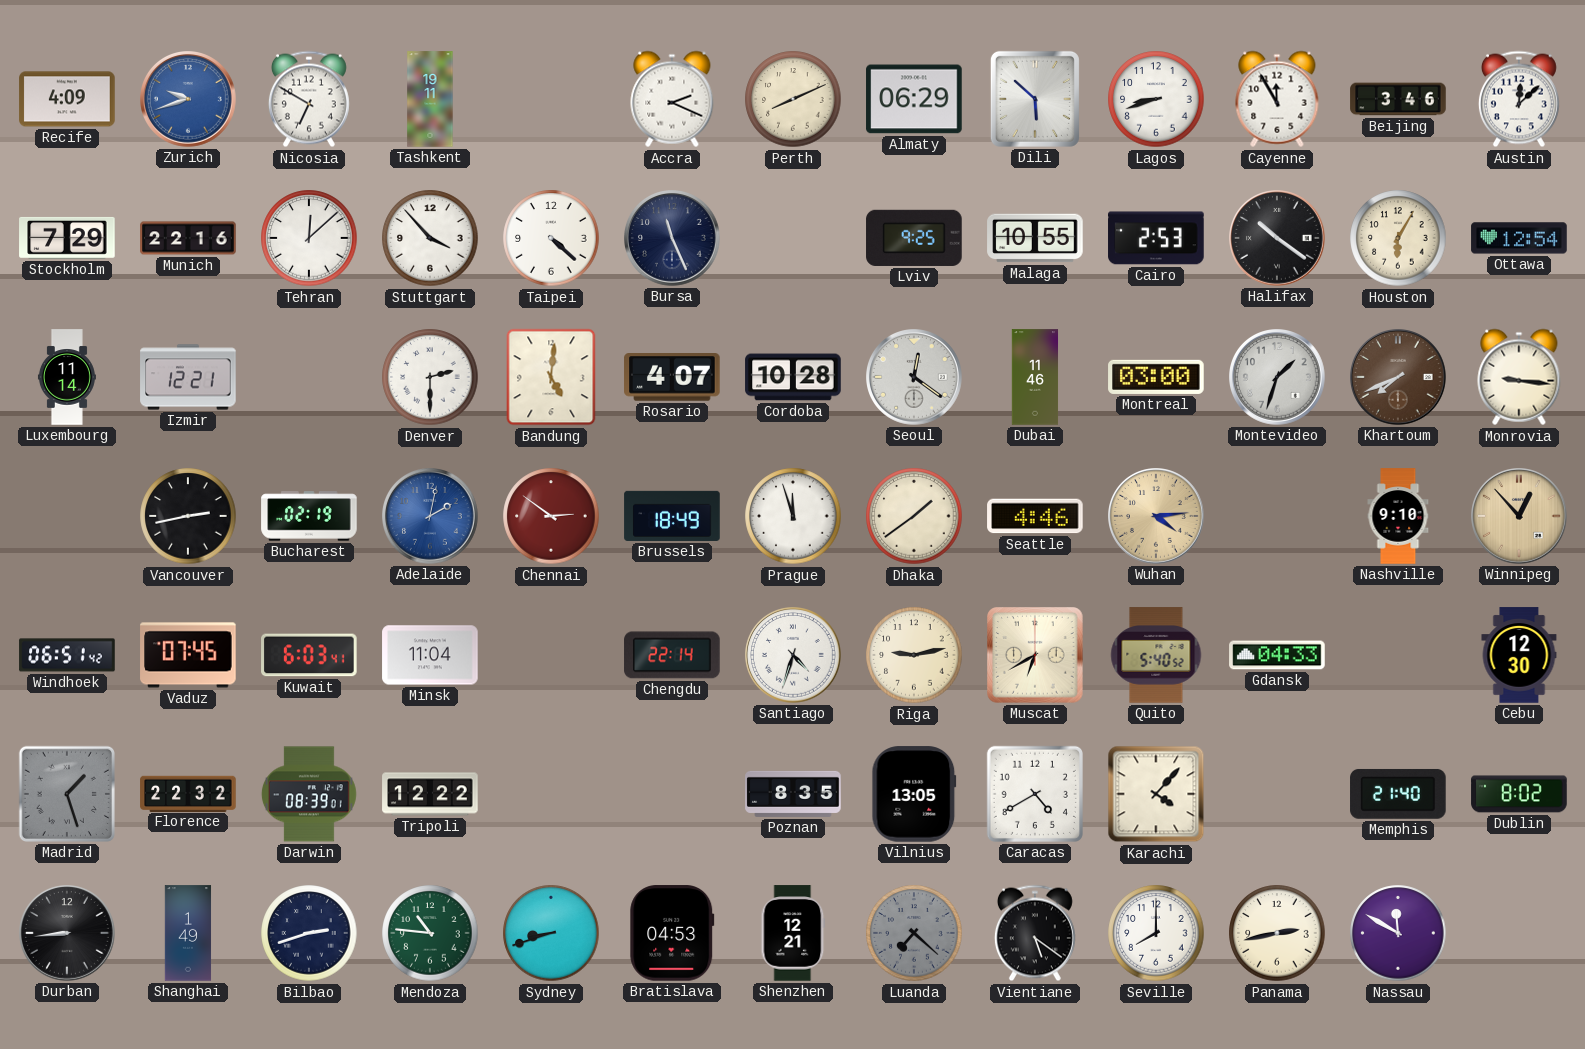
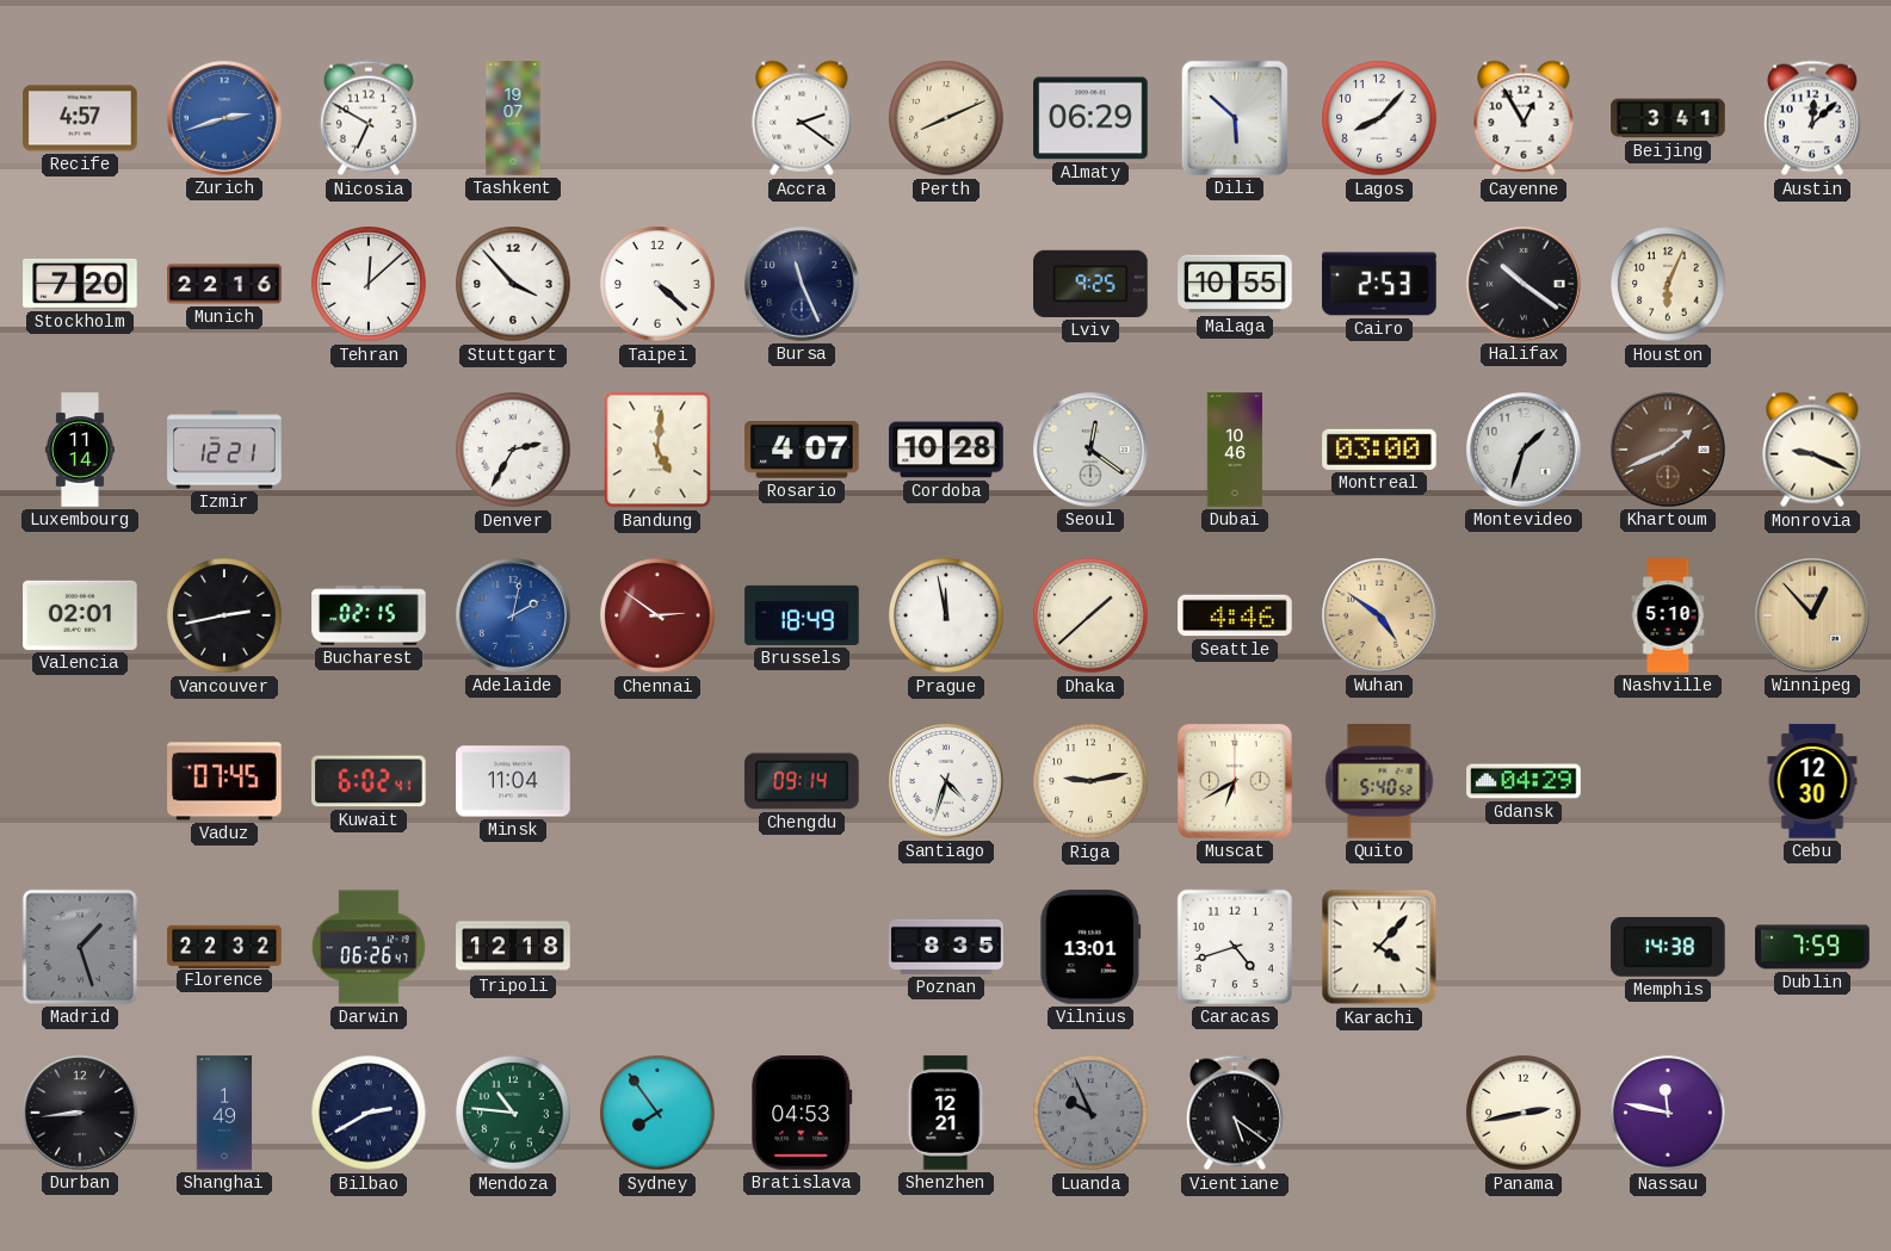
Recife: 4:09 -> 4:57
Zurich: 9:42 -> 2:42
Tashkent: 19:11 -> 19:07
Accra: 2:19 -> 2:21
Lagos: 8:42 -> 8:07
Cayenne: 11:55 -> 12:55
Beijing: 3:46 -> 3:41
Stockholm: 7:29 -> 7:20
Houston: 6:05 -> 6:04
Ottawa: 12:54 -> none
Denver: 2:30 -> 2:35
Dubai: 11:46 -> 10:46
Khartoum: 7:41 -> 1:41
Monrovia: 9:16 -> 9:19
Valencia: none -> 02:01
Bucharest: 02:19 -> 02:15
Prague: 11:57 -> 11:58
Dhaka: 1:39 -> 1:38
Wuhan: 4:14 -> 4:51
Nashville: 9:10 -> 5:10
Windhoek: 06:51 -> none
Kuwait: 6:03 -> 6:02
Chengdu: 22:14 -> 09:14
Gdansk: 04:33 -> 04:29
Darwin: 08:39 -> 06:26
Tripoli: 12:22 -> 12:18
Vilnius: 13:05 -> 13:01
Caracas: 4:40 -> 4:42
Memphis: 21:40 -> 14:38
Dublin: 8:02 -> 7:59
Bilbao: 2:42 -> 2:40
Sydney: 8:42 -> 7:54
Luanda: 7:22 -> 9:56
Seville: 8:00 -> none
Nassau: 11:50 -> 11:47
